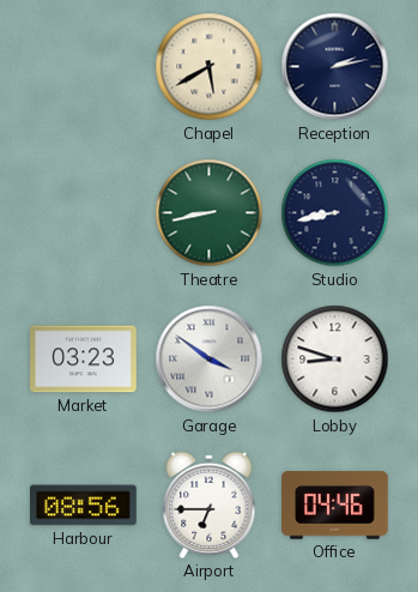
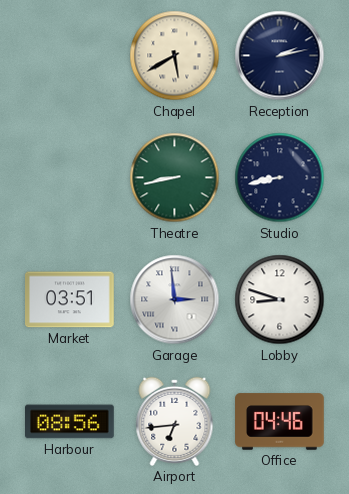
Market: 03:23 -> 03:51
Garage: 3:51 -> 2:59
Airport: 6:45 -> 6:44
